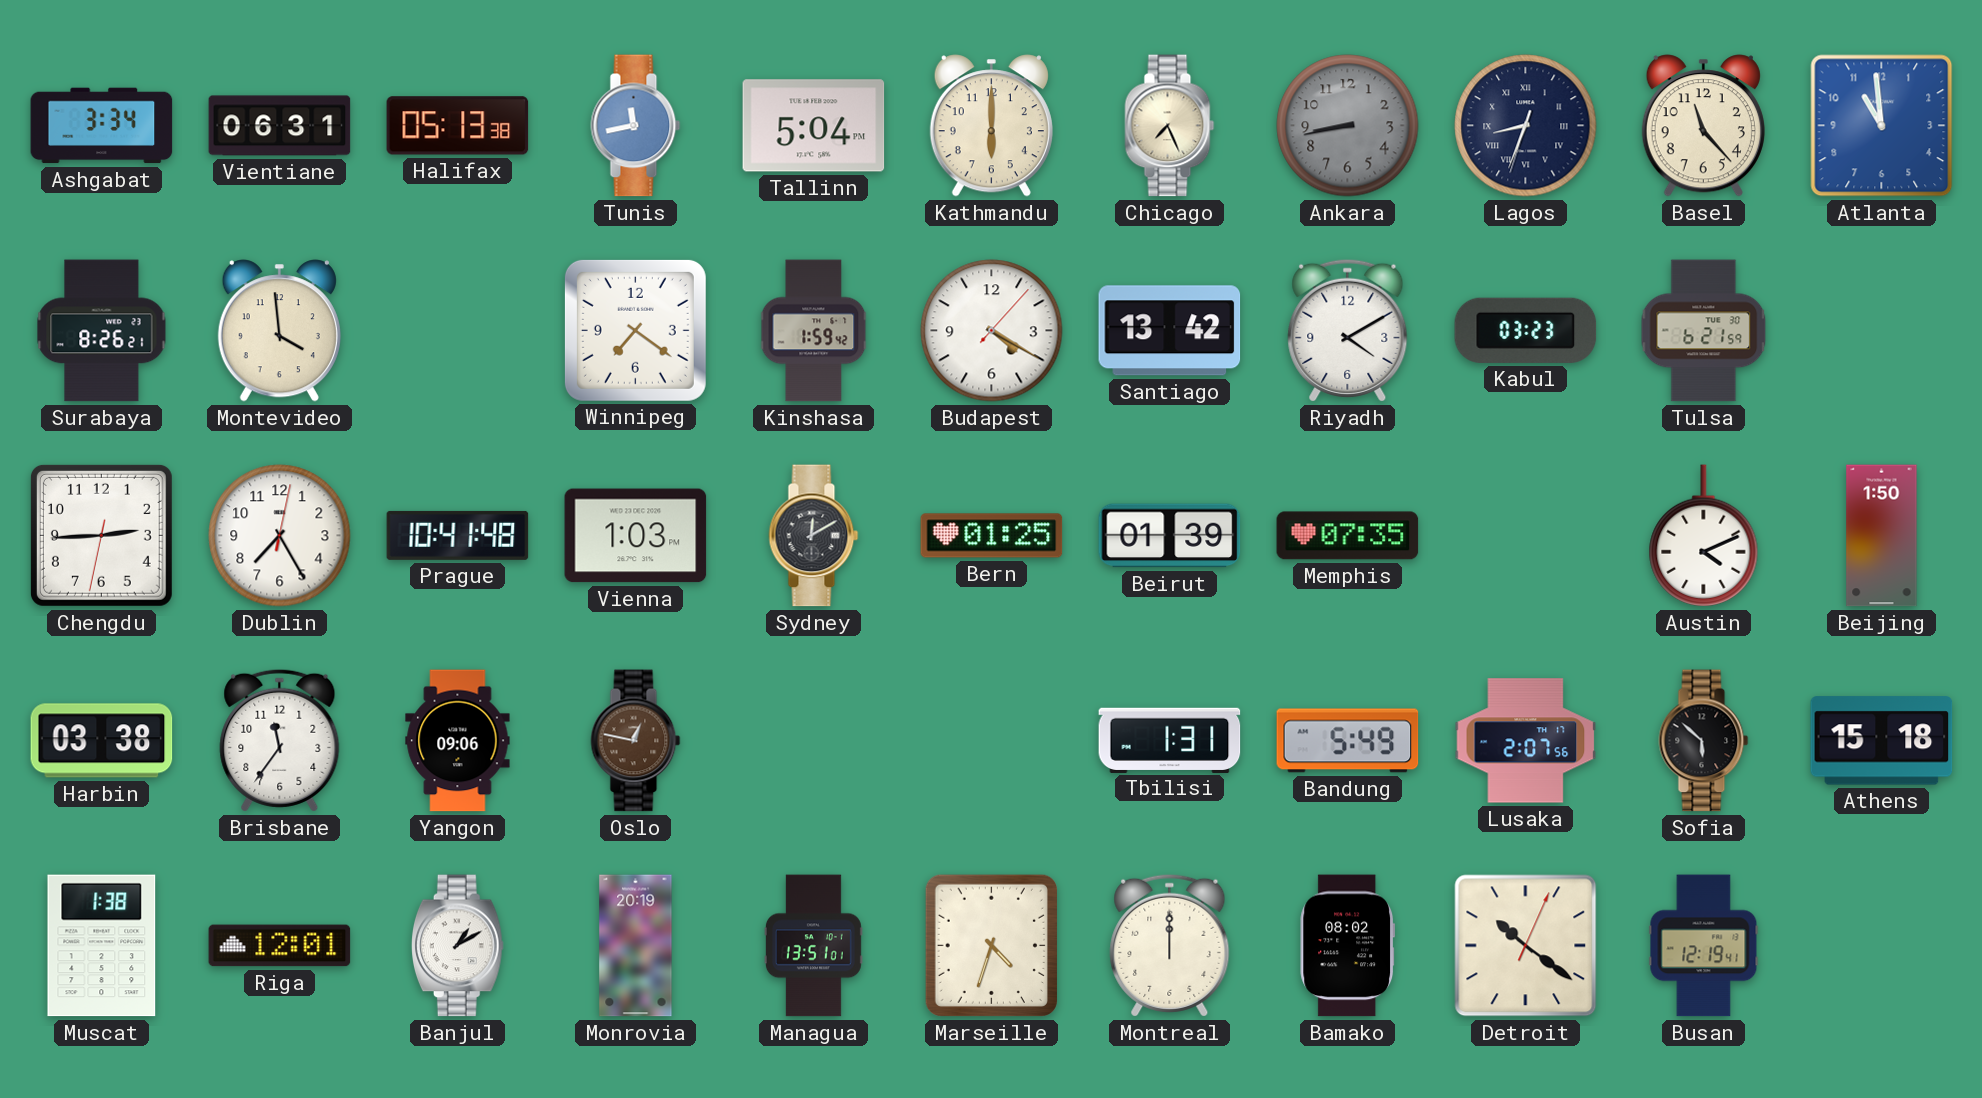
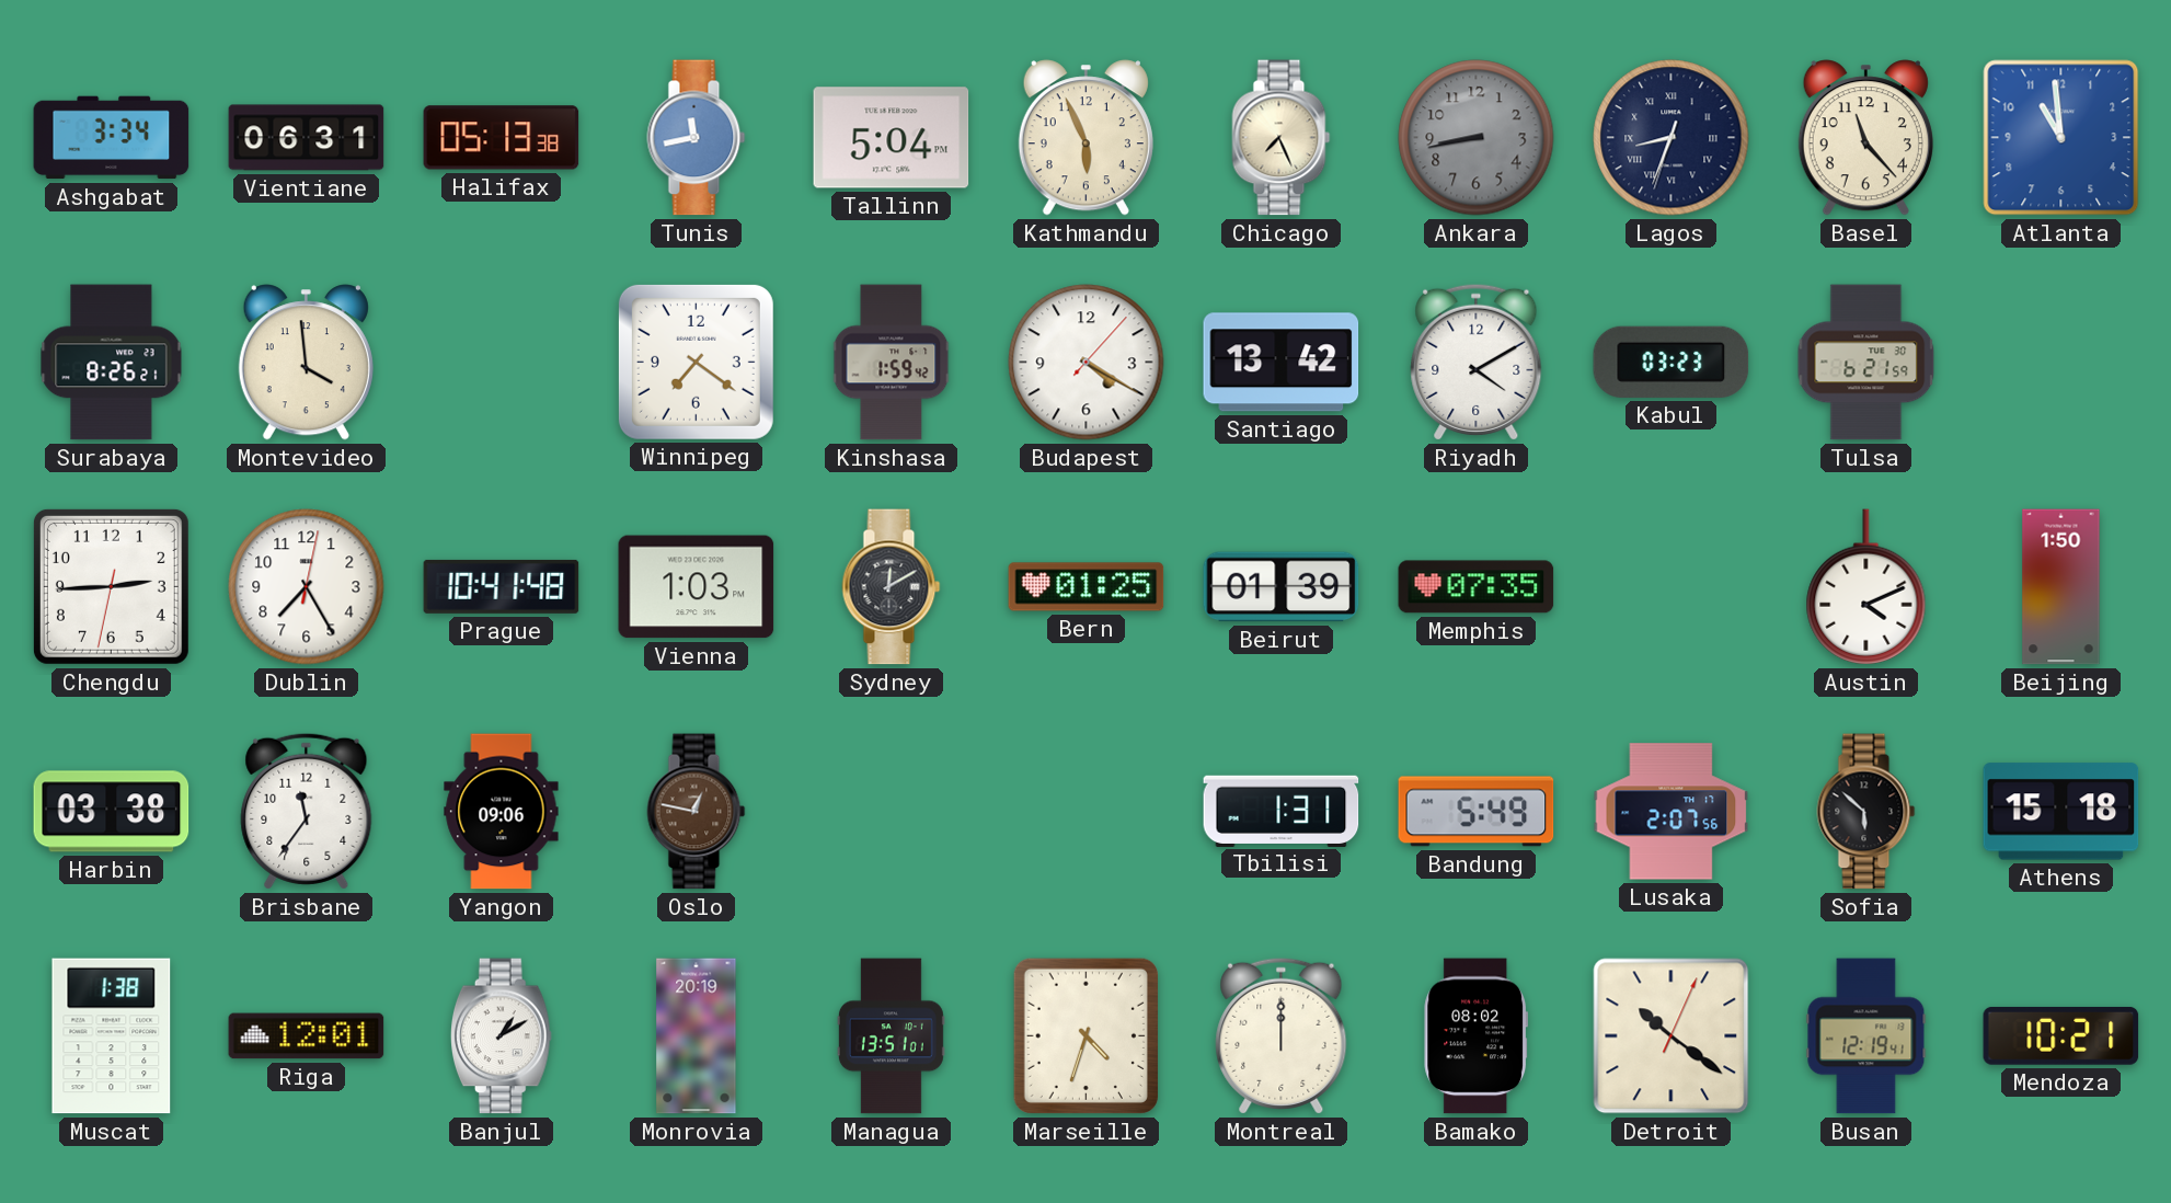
Kathmandu: 6:00 -> 5:56
Mendoza: none -> 10:21
